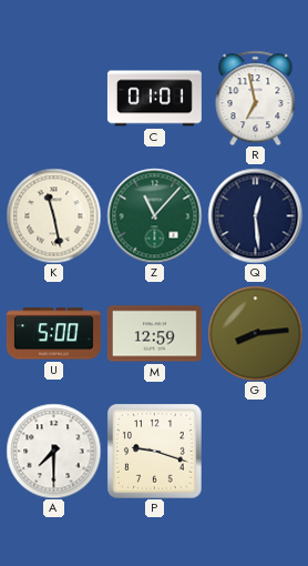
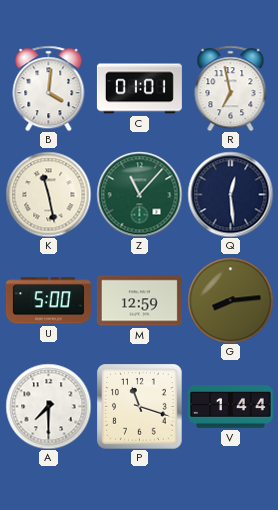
B: none -> 4:01
P: 9:18 -> 11:18
V: none -> 1:44
